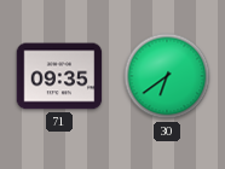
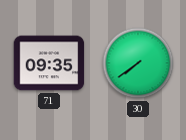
30: 6:39 -> 7:39
